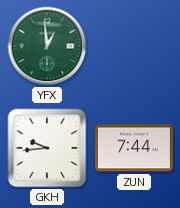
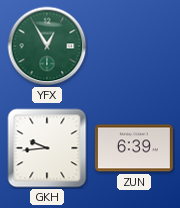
YFX: 12:59 -> 12:55
ZUN: 7:44 -> 6:39
